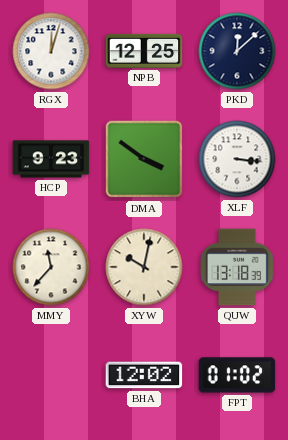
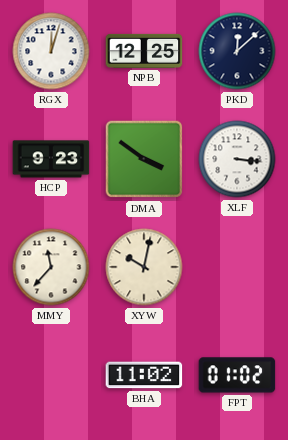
QUW: 13:18 -> none
BHA: 12:02 -> 11:02
